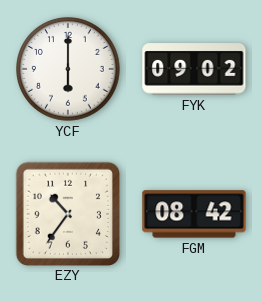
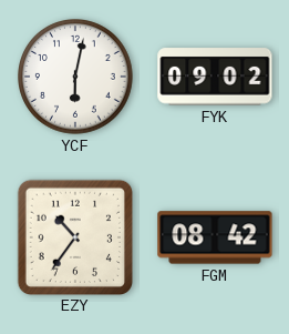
YCF: 6:00 -> 6:02
